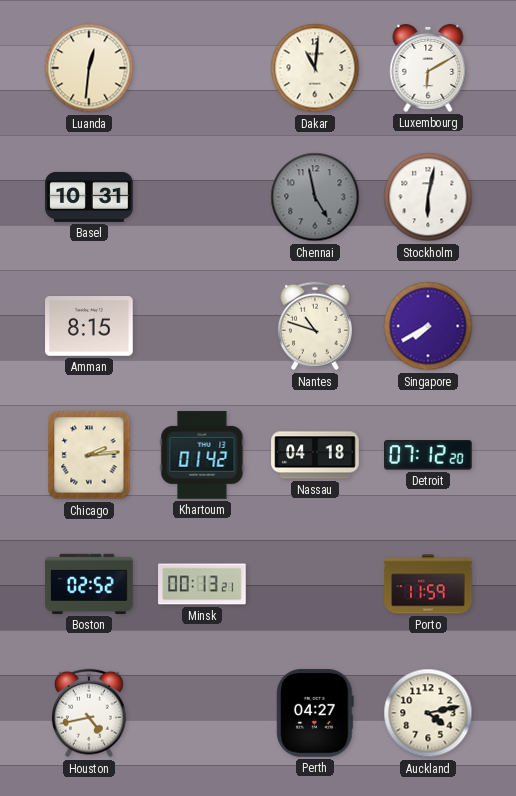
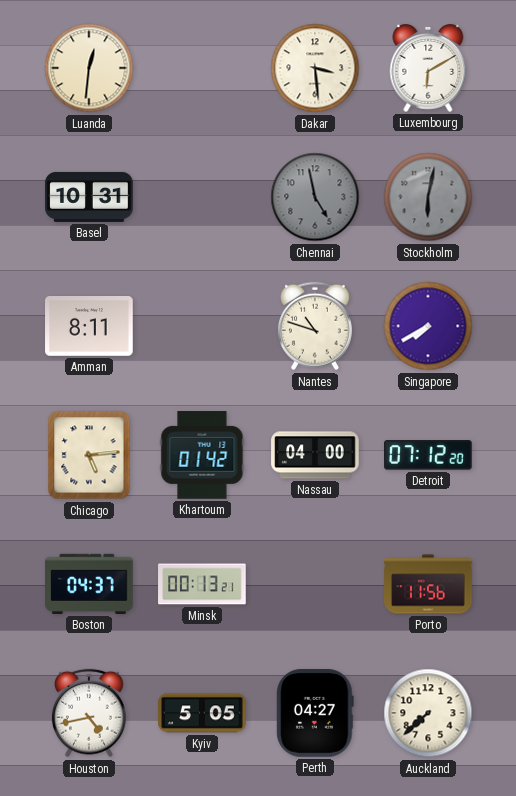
Dakar: 11:01 -> 3:29
Stockholm dial: white -> grey
Amman: 8:15 -> 8:11
Chicago: 2:14 -> 5:14
Nassau: 04:18 -> 04:00
Boston: 02:52 -> 04:37
Porto: 11:59 -> 11:56
Kyiv: none -> 5:05
Auckland: 4:13 -> 7:38
